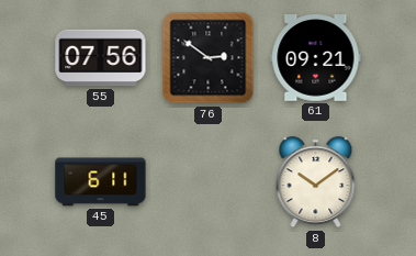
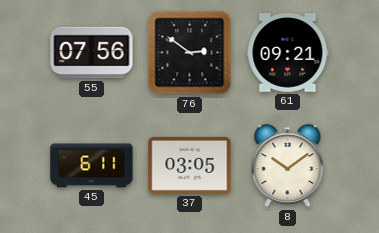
37: none -> 03:05
